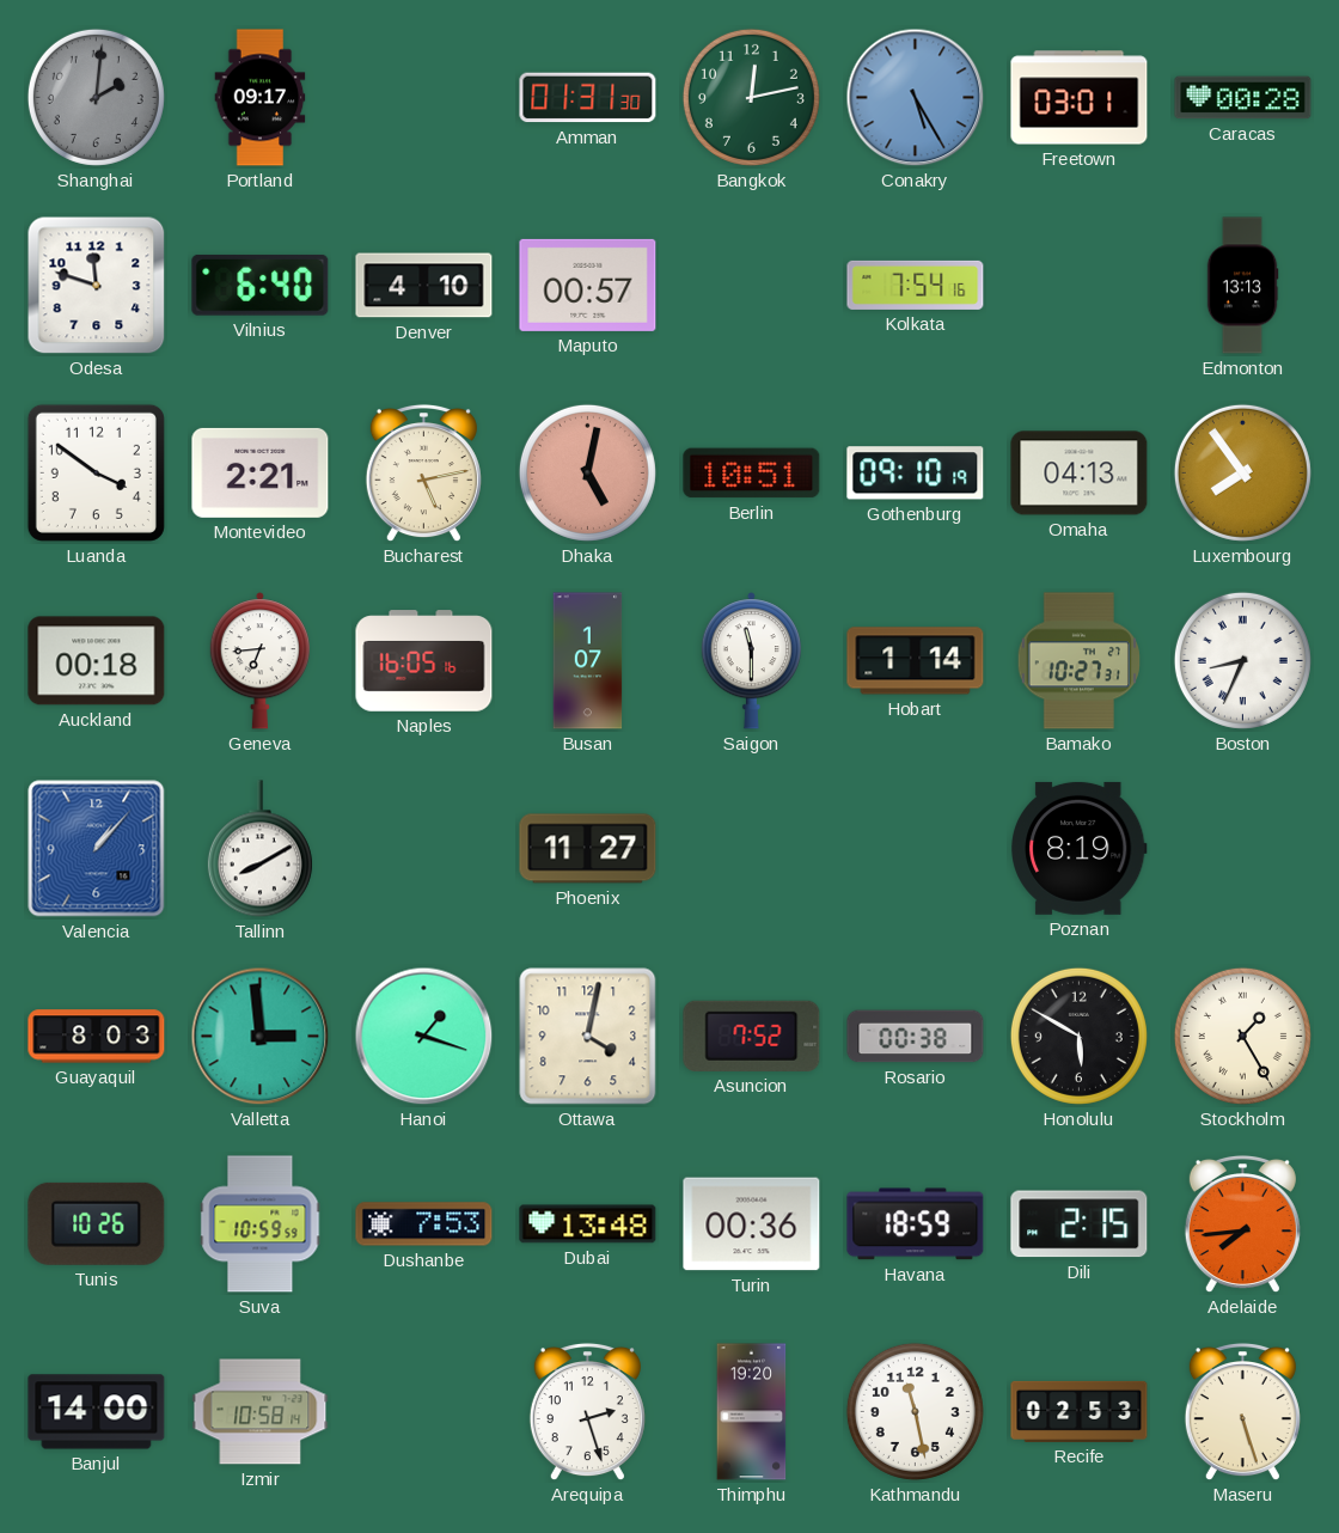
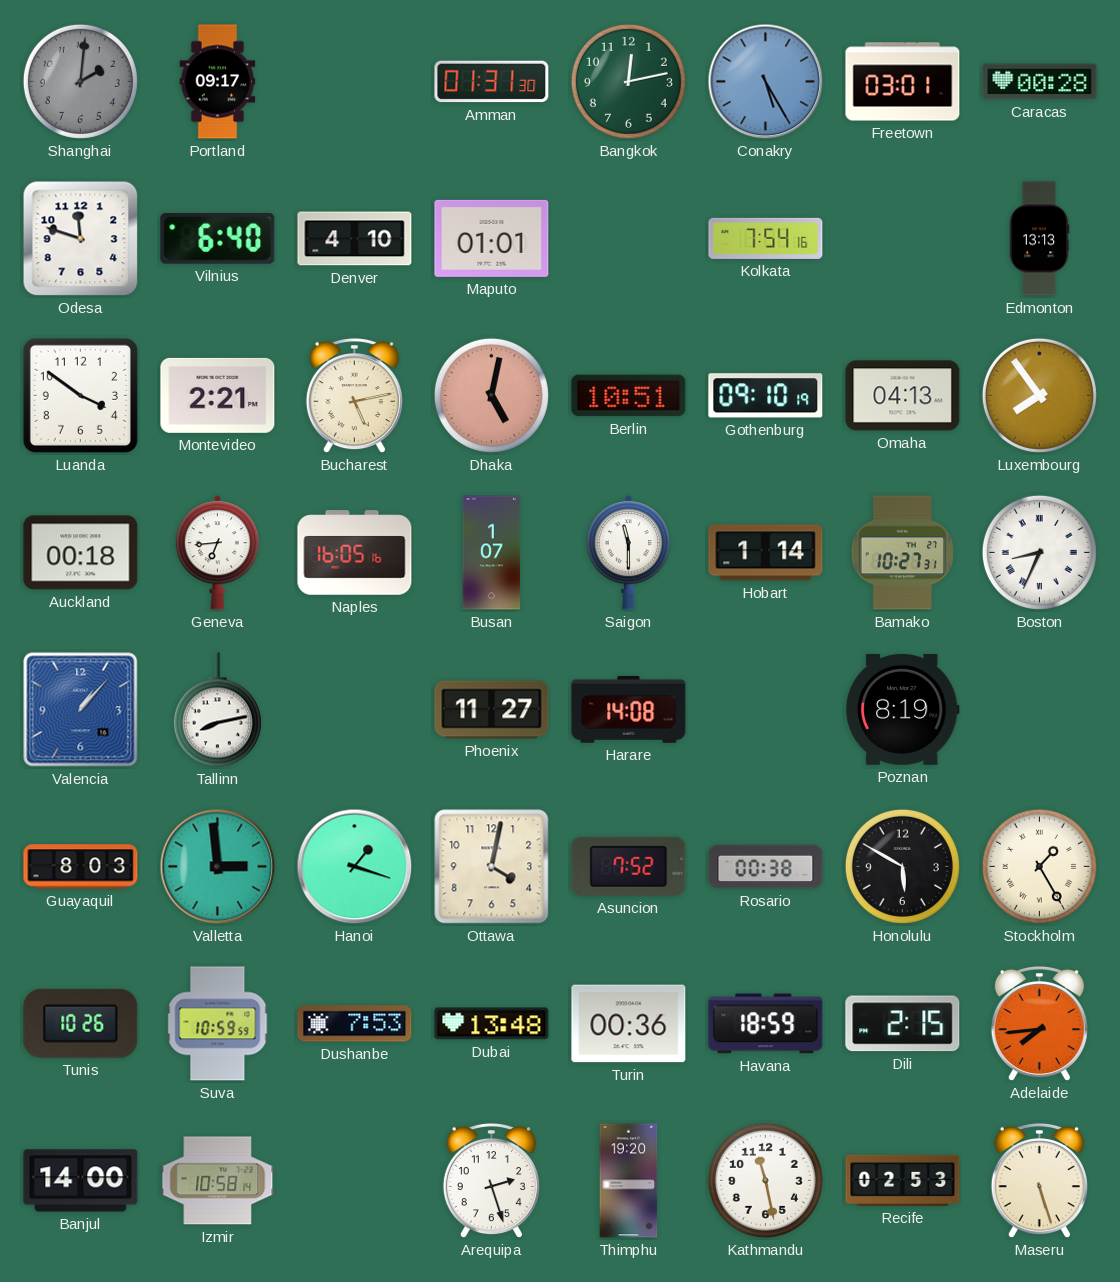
Maputo: 00:57 -> 01:01
Tallinn: 8:10 -> 8:13
Harare: none -> 14:08
